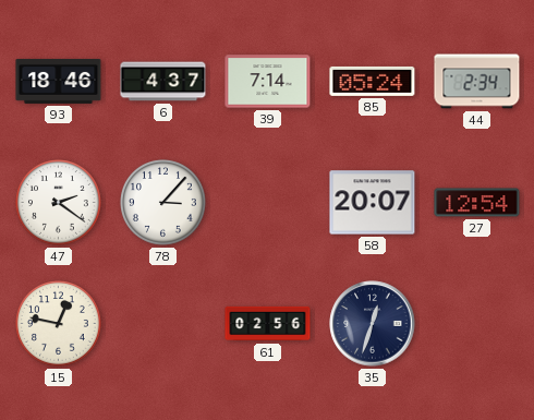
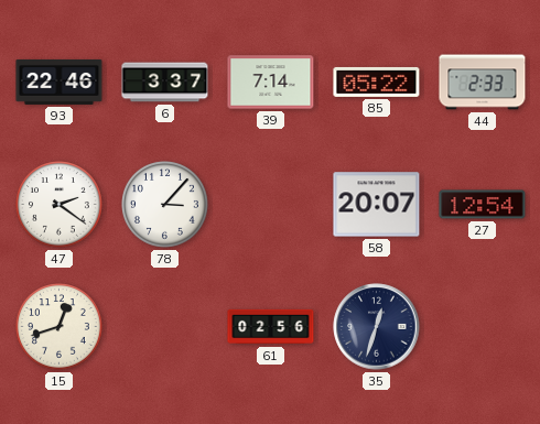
93: 18:46 -> 22:46
6: 4:37 -> 3:37
85: 05:24 -> 05:22
44: 2:34 -> 2:33
15: 12:47 -> 12:42
